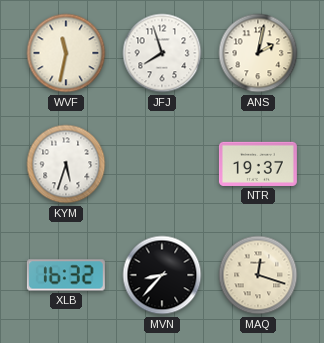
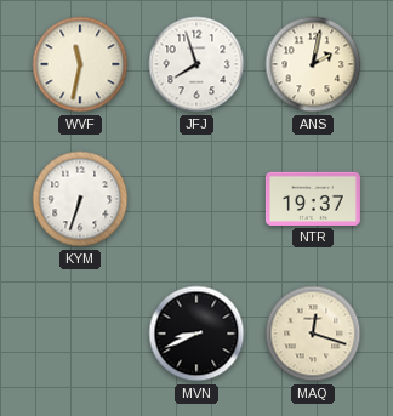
KYM: 5:33 -> 6:33
XLB: 16:32 -> none
MVN: 8:37 -> 8:41
